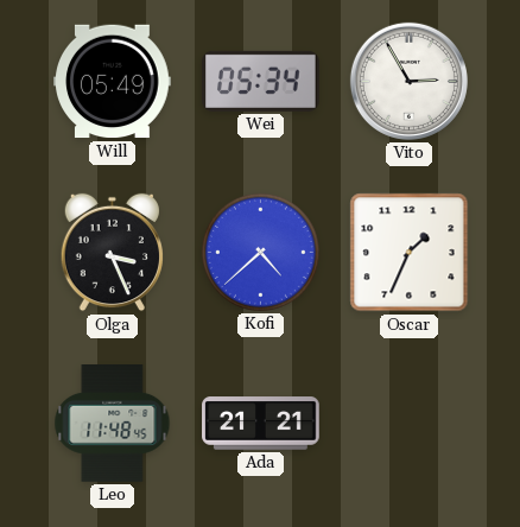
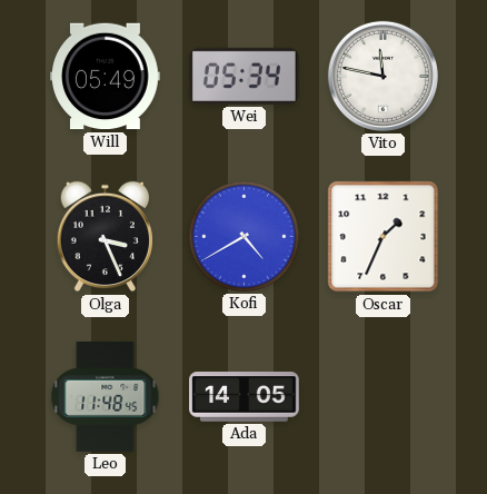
Vito: 2:55 -> 11:47
Kofi: 4:38 -> 4:40
Ada: 21:21 -> 14:05
